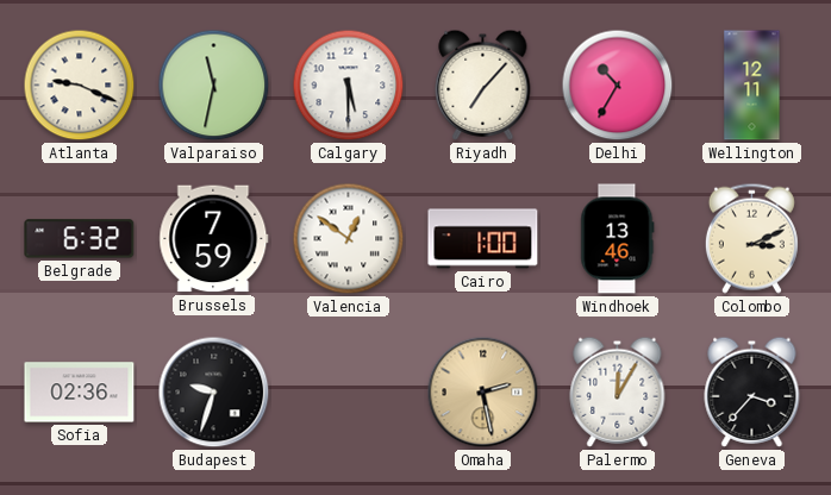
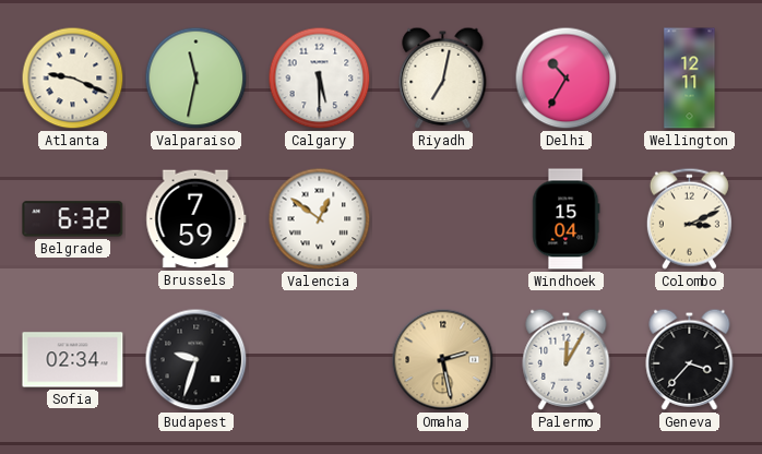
Riyadh: 7:07 -> 7:02
Cairo: 1:00 -> none
Windhoek: 13:46 -> 15:04
Sofia: 02:36 -> 02:34
